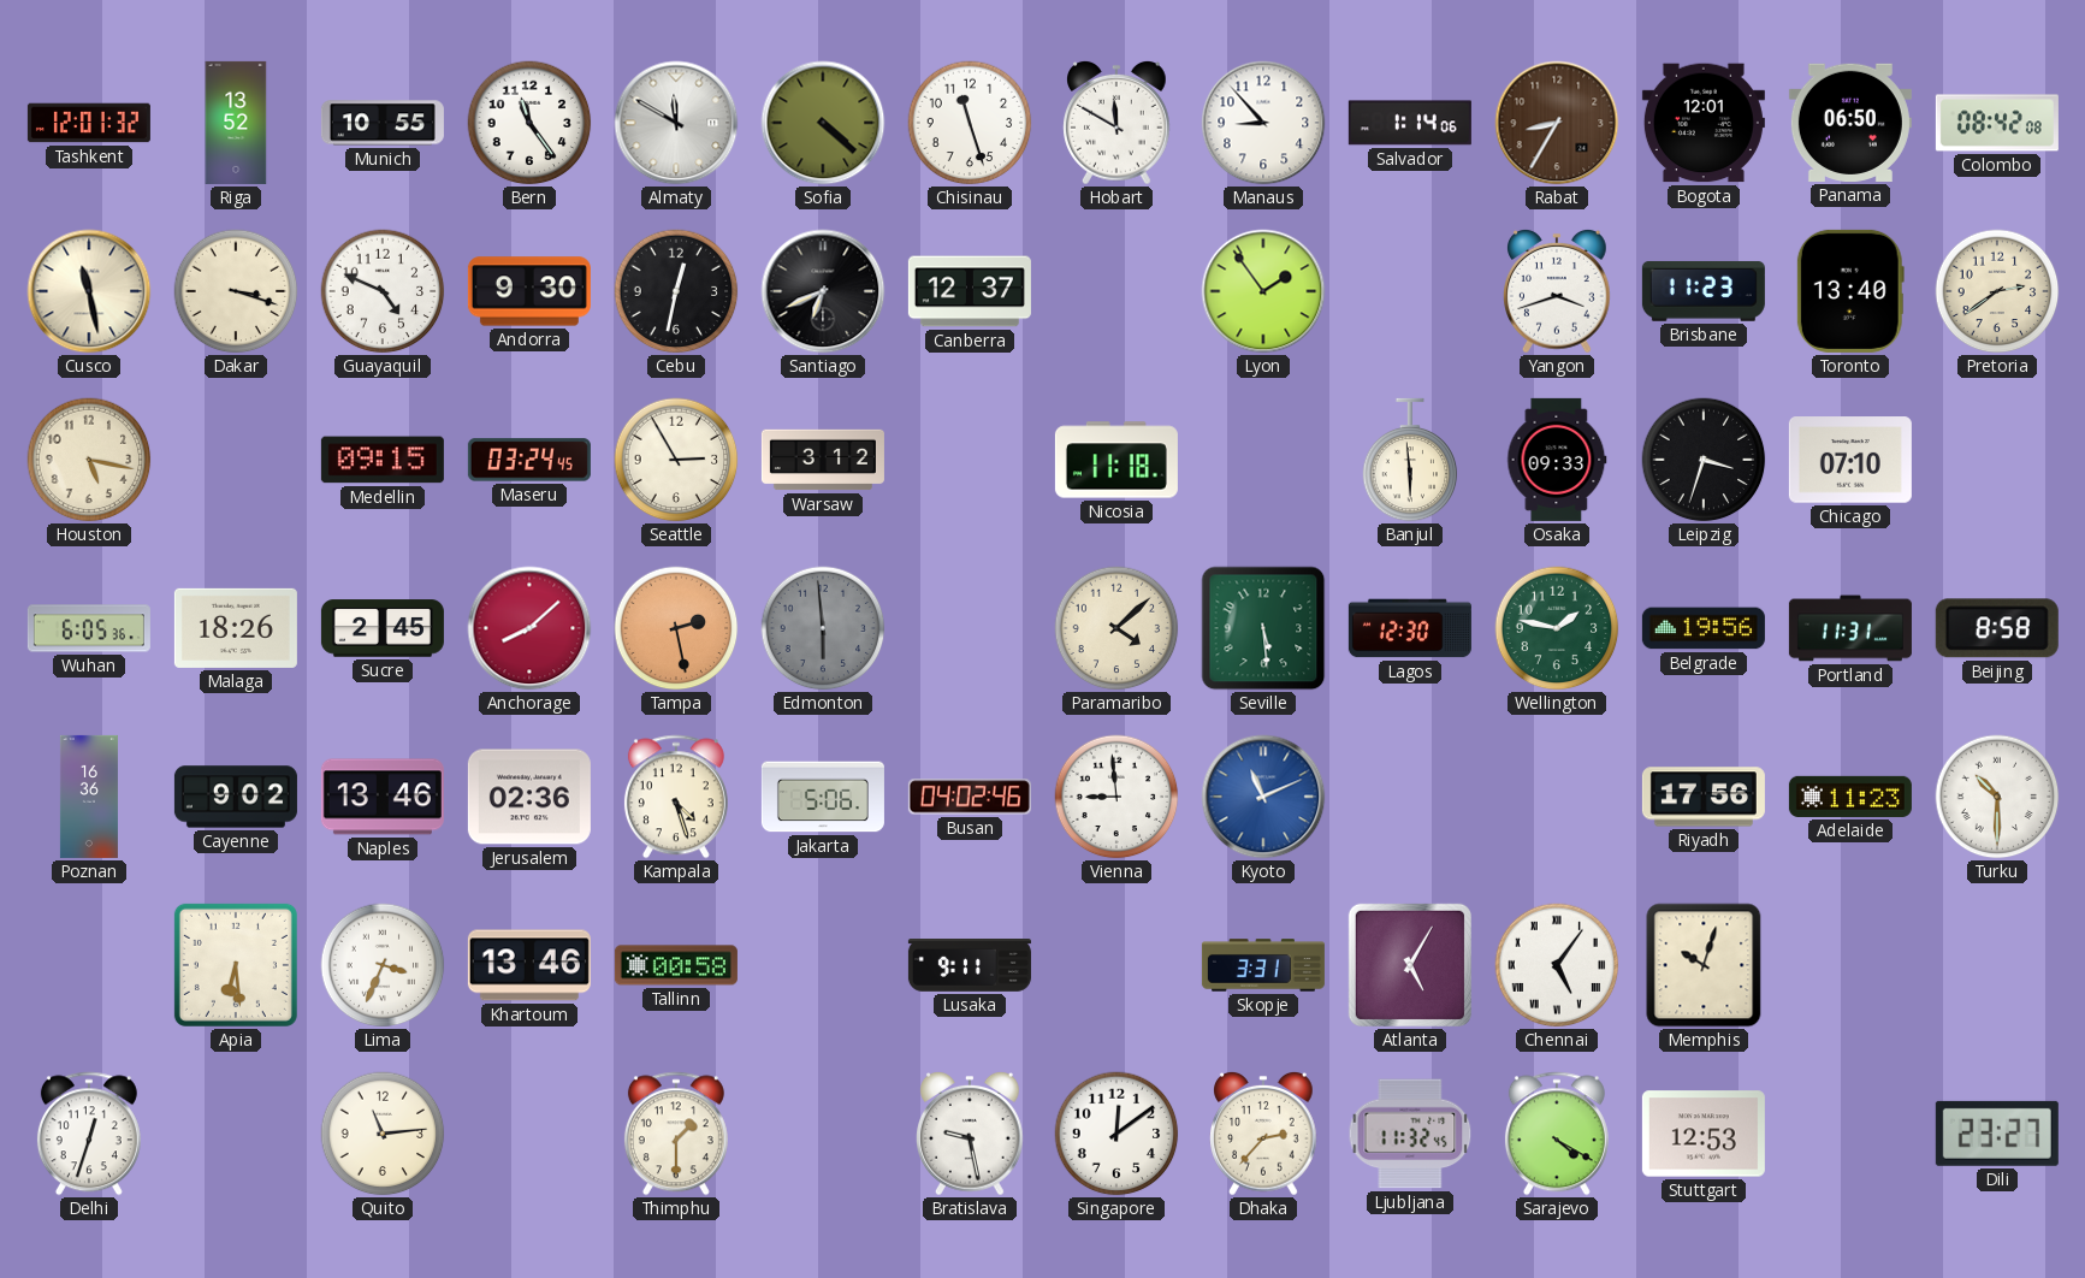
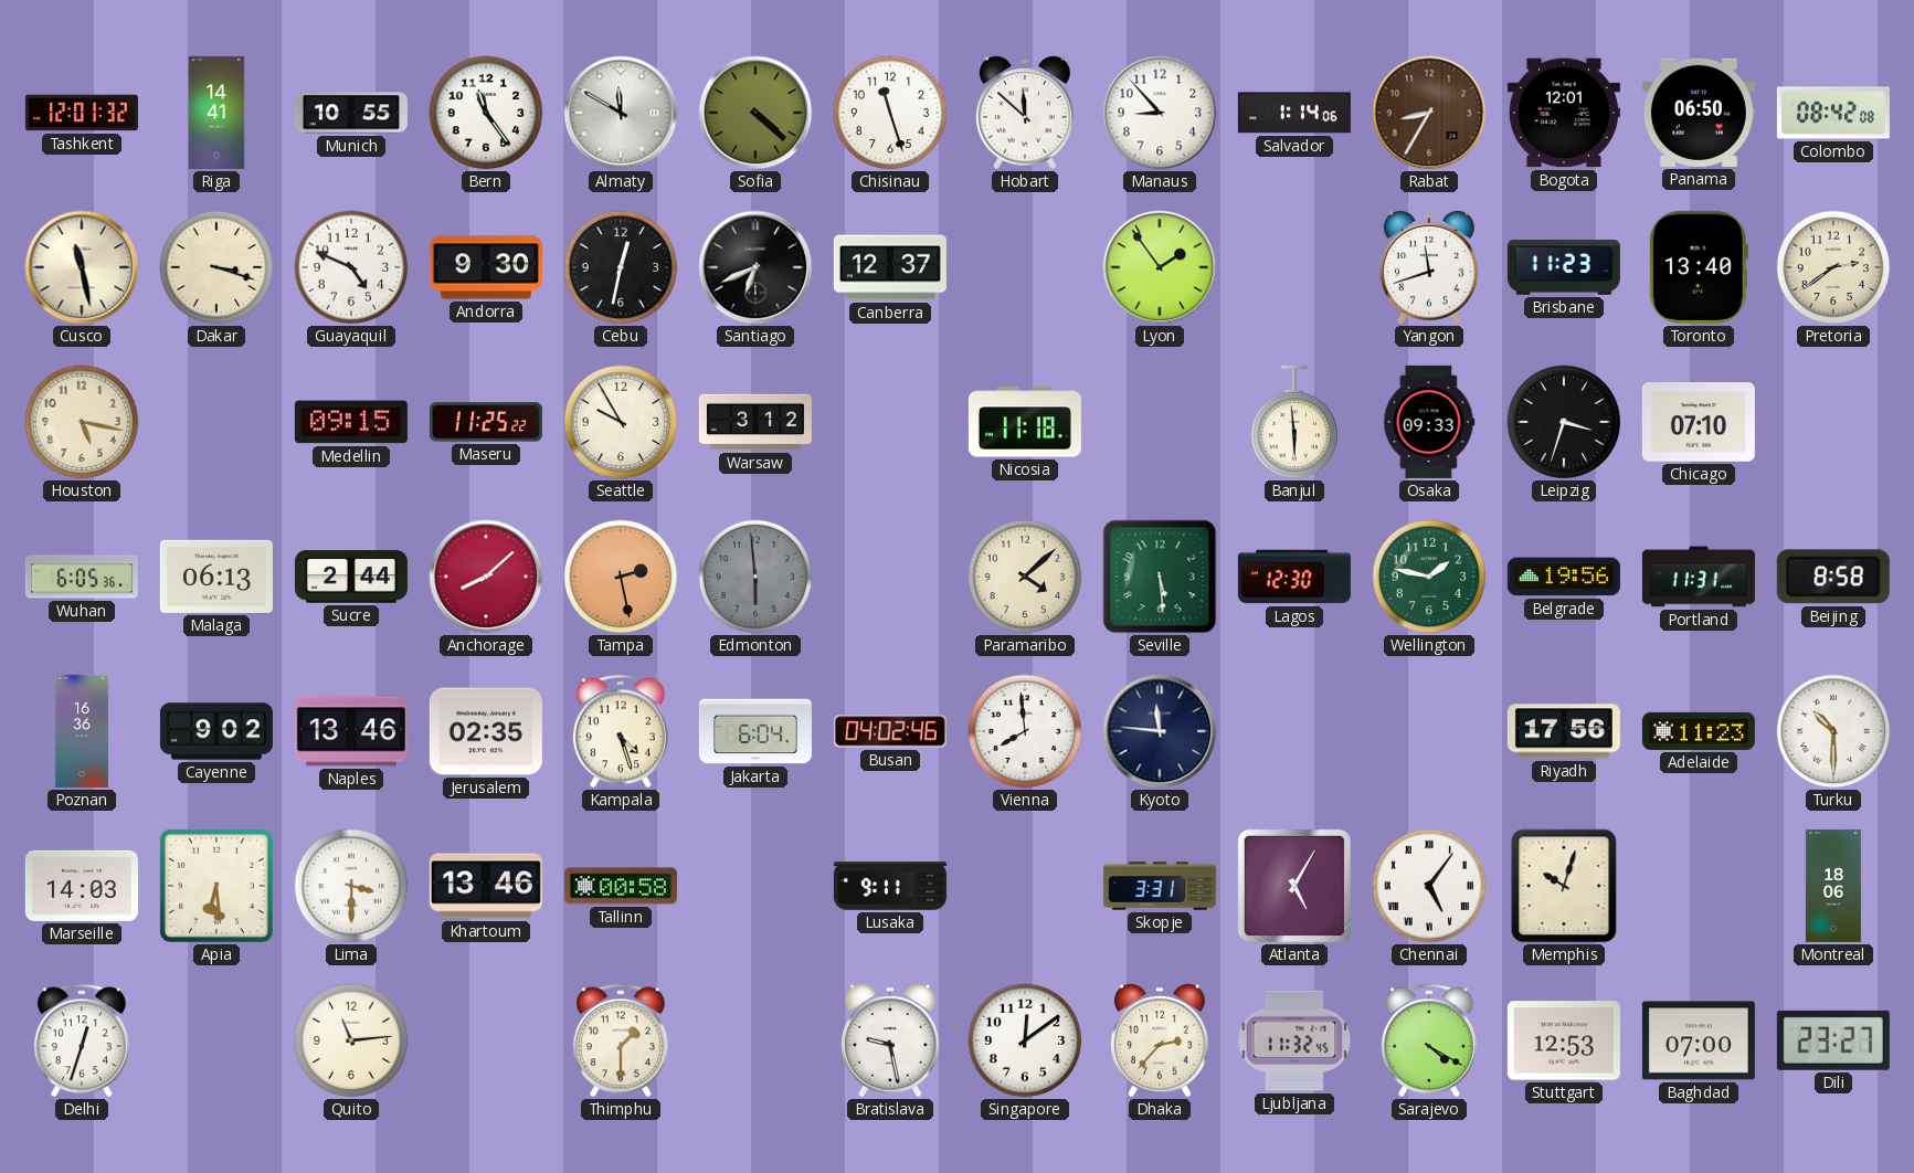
Riga: 13:52 -> 14:41
Hobart: 11:50 -> 11:52
Yangon: 3:42 -> 11:42
Maseru: 03:24 -> 11:25
Seattle: 2:55 -> 9:55
Malaga: 18:26 -> 06:13
Sucre: 2:45 -> 2:44
Jerusalem: 02:36 -> 02:35
Jakarta: 5:06 -> 6:04
Vienna: 8:59 -> 7:59
Kyoto: 11:11 -> 11:46
Kyoto dial: blue -> navy
Marseille: none -> 14:03
Lima: 3:34 -> 3:30
Montreal: none -> 18:06
Baghdad: none -> 07:00
